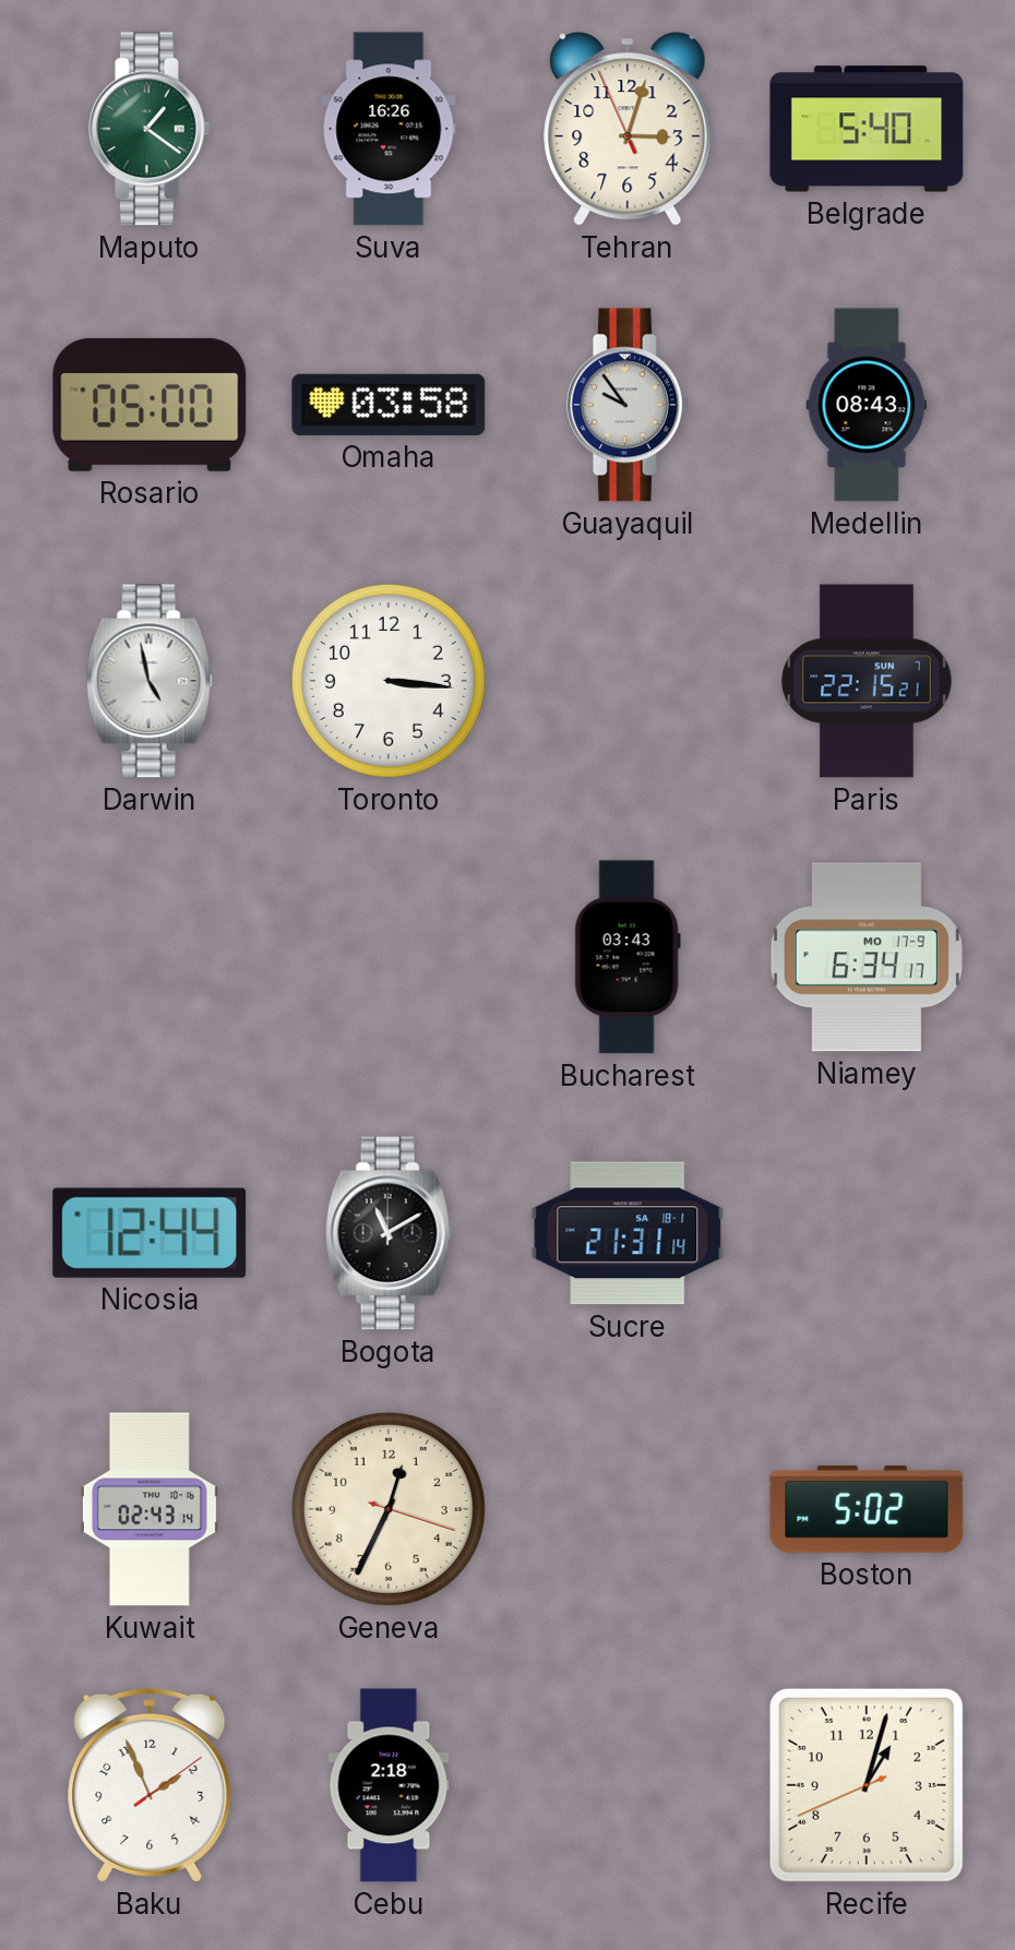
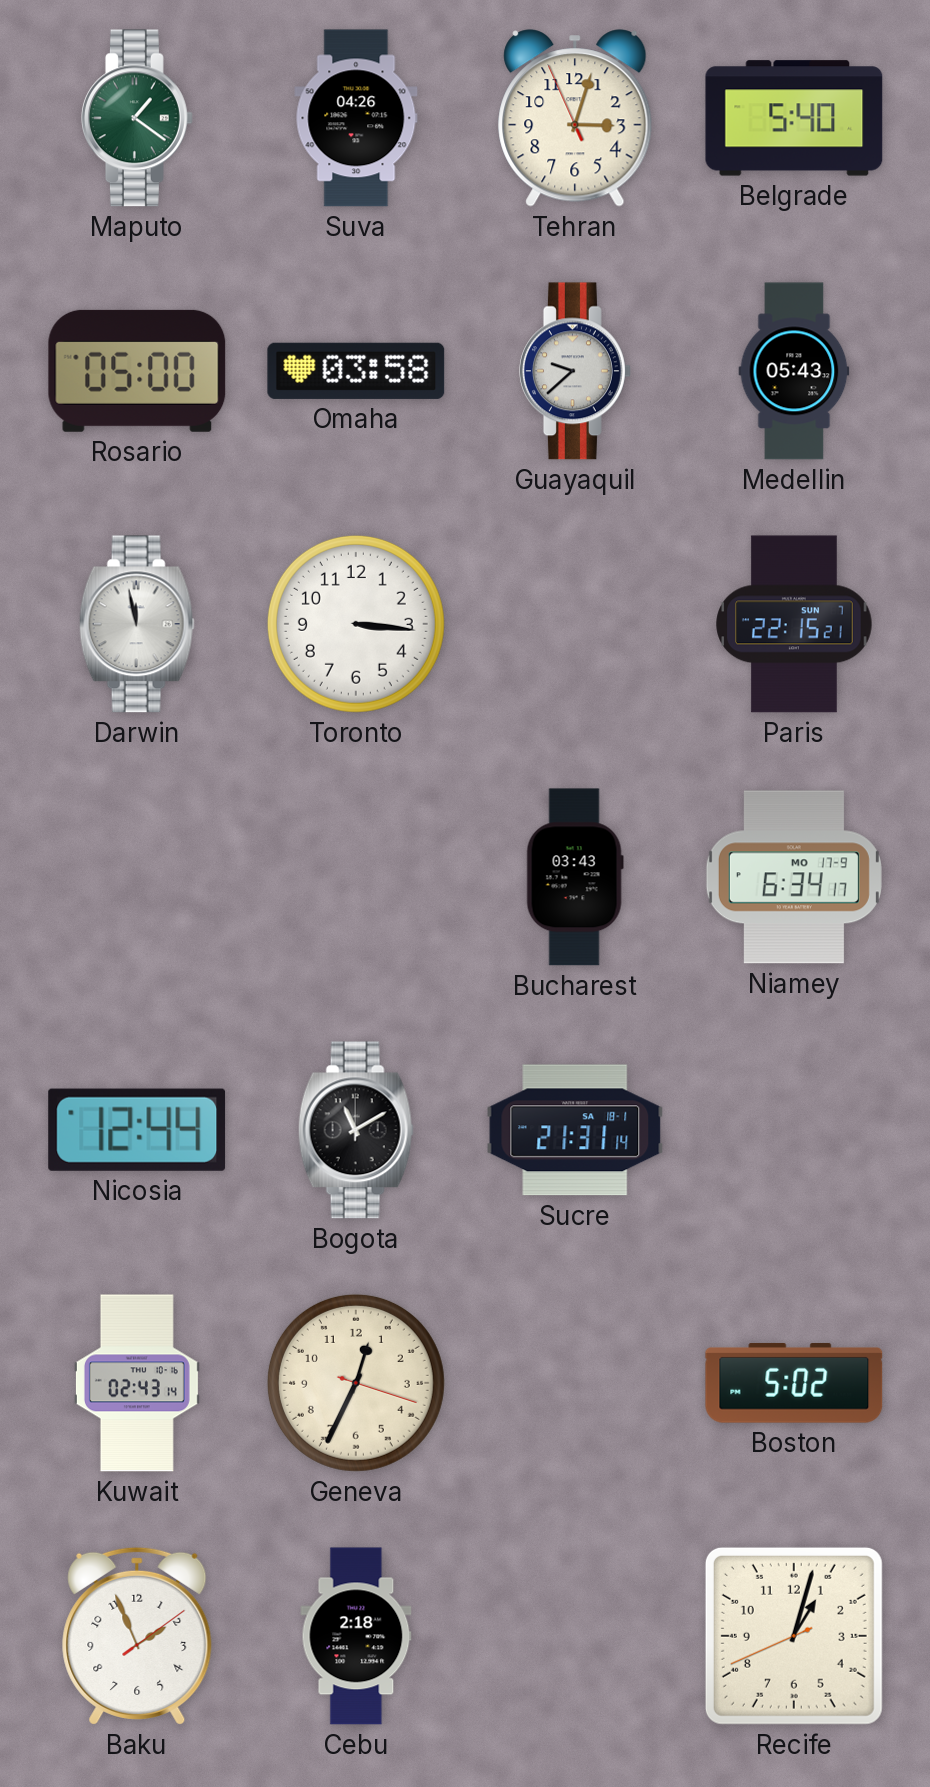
Suva: 16:26 -> 04:26
Guayaquil: 9:54 -> 9:38
Medellin: 08:43 -> 05:43
Darwin: 4:58 -> 11:58
